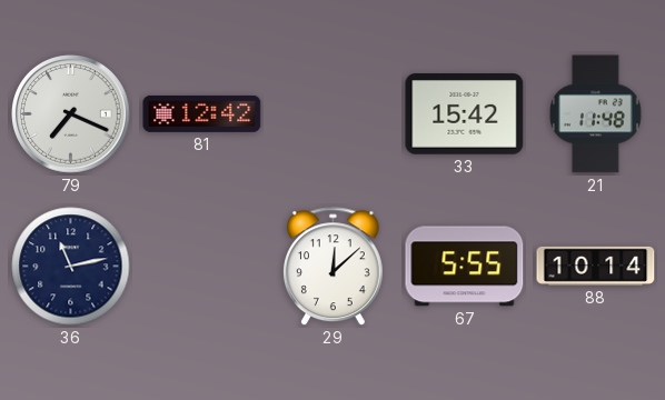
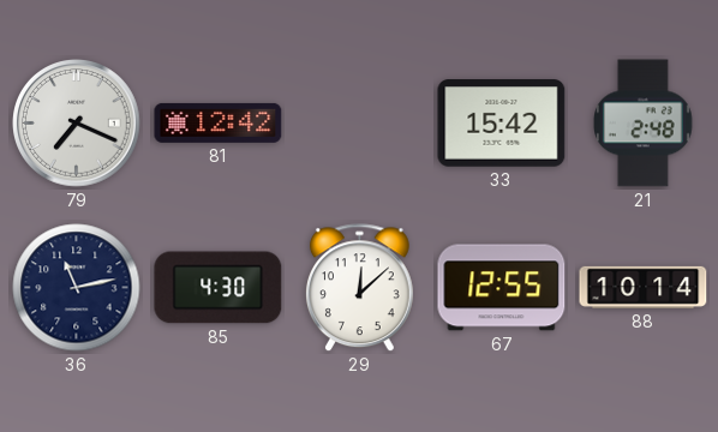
21: 11:48 -> 2:48
85: none -> 4:30
67: 5:55 -> 12:55
